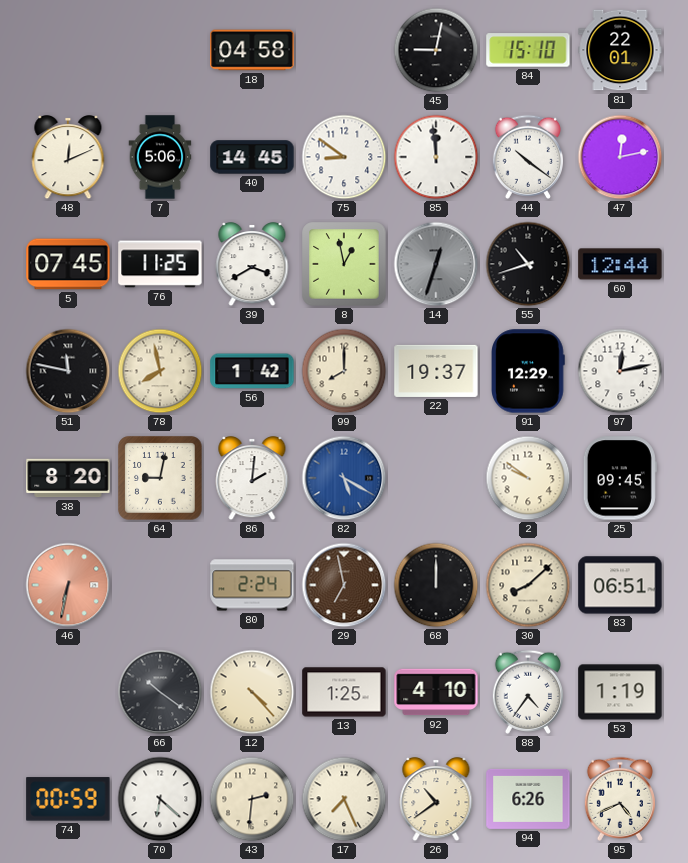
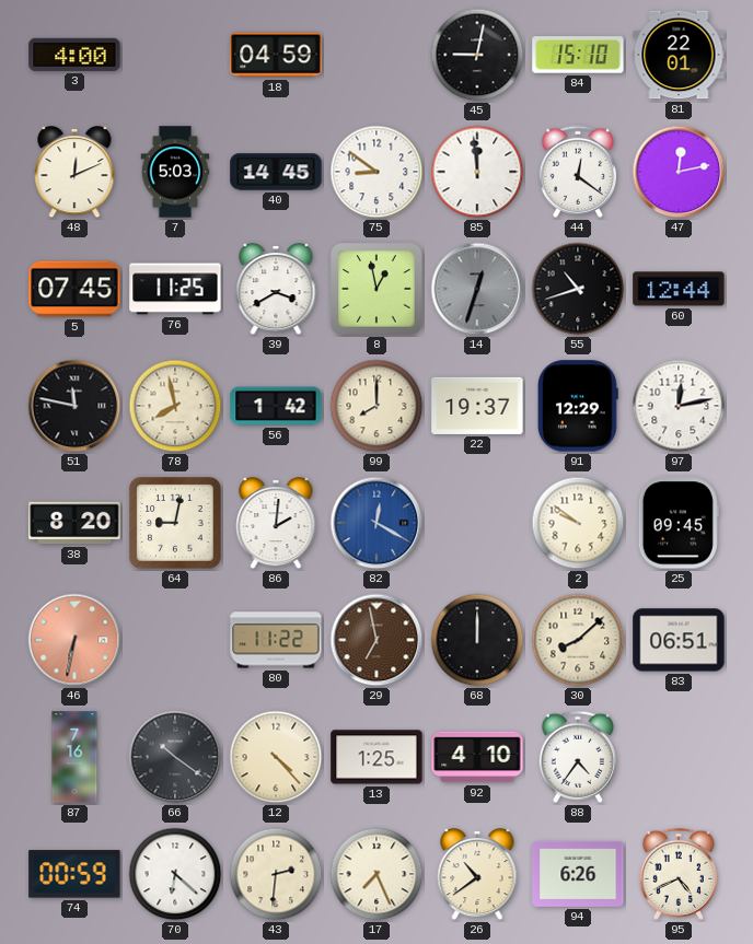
3: none -> 4:00
18: 04:58 -> 04:59
7: 5:06 -> 5:03
44: 10:21 -> 12:21
82: 5:20 -> 12:20
80: 2:24 -> 11:22
87: none -> 7:16
53: 1:19 -> none
